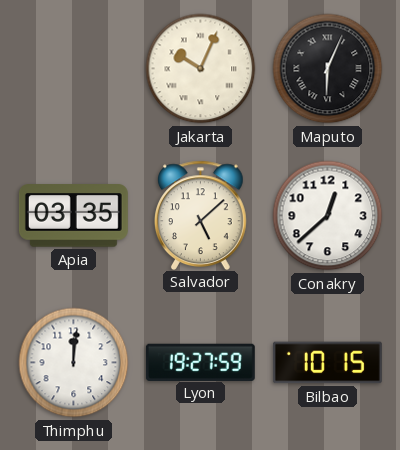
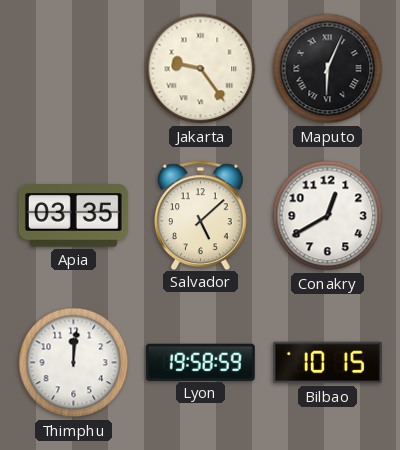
Jakarta: 10:04 -> 9:24
Conakry: 12:38 -> 12:40
Lyon: 19:27 -> 19:58
